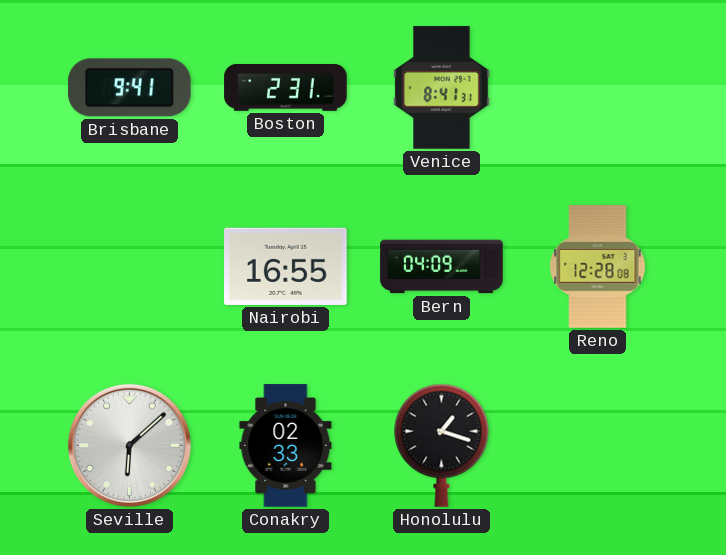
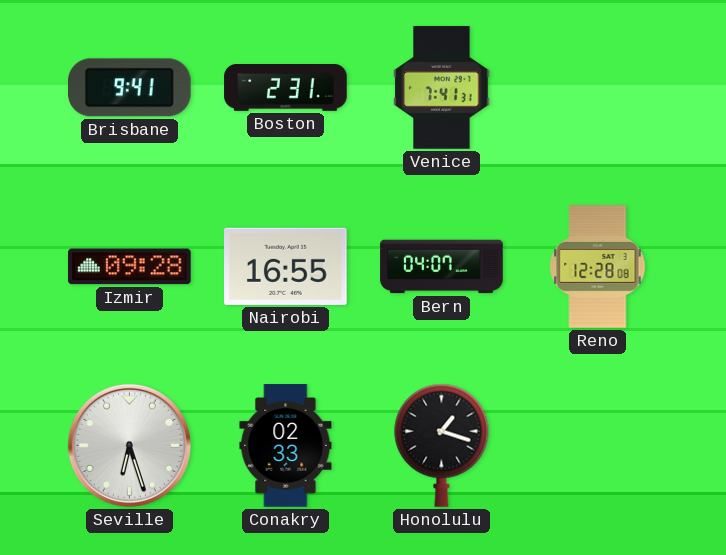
Venice: 8:41 -> 7:41
Izmir: none -> 09:28
Bern: 04:09 -> 04:07
Seville: 6:08 -> 6:27
